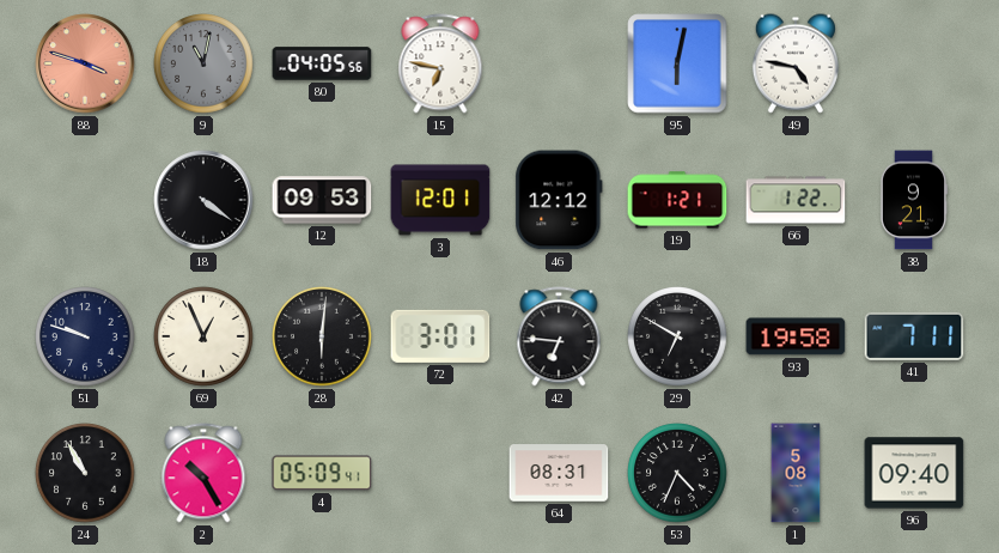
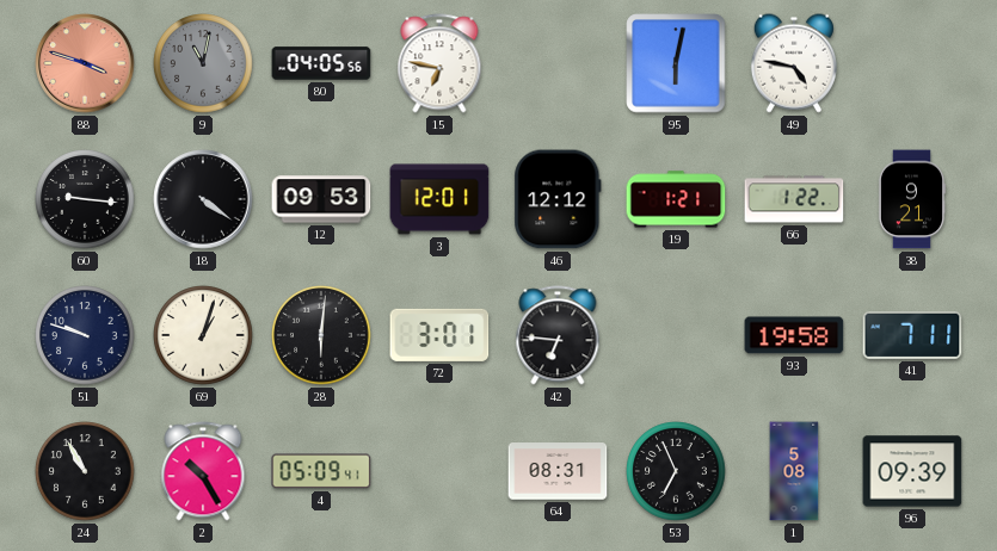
60: none -> 9:16
69: 12:56 -> 1:03
29: 6:50 -> none
53: 4:34 -> 6:56
96: 09:40 -> 09:39
